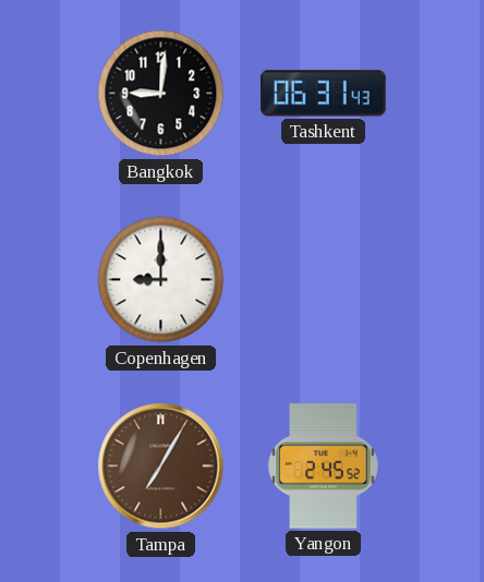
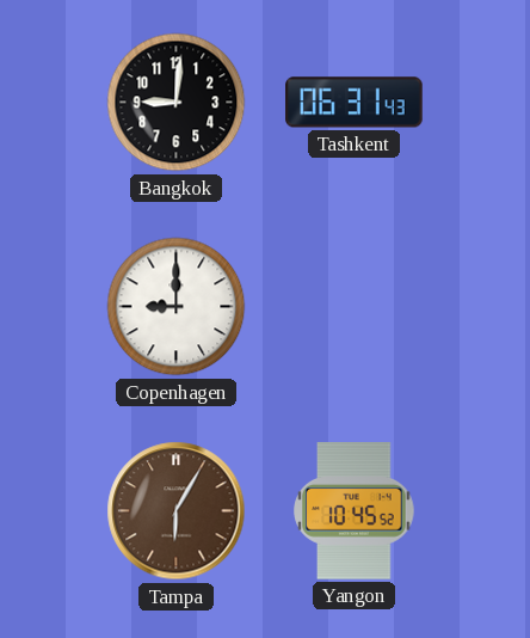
Tampa: 7:05 -> 6:05
Yangon: 2:45 -> 10:45
